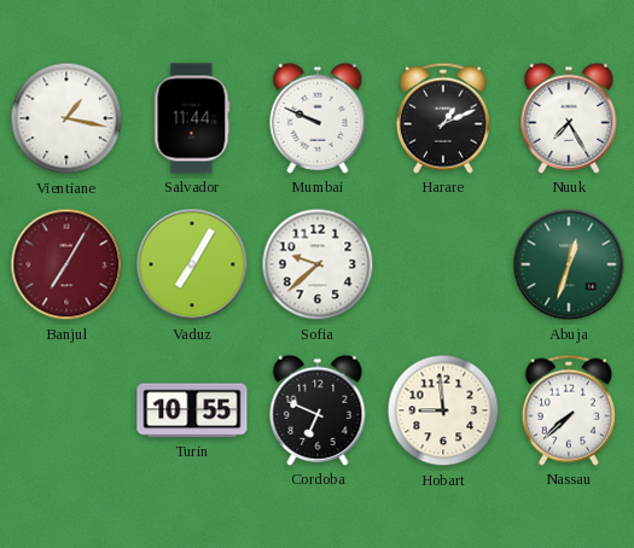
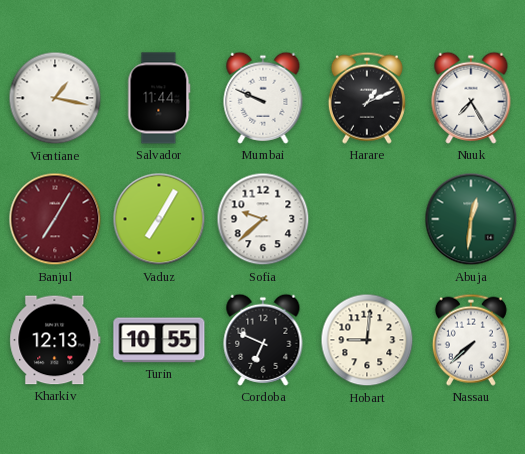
Abuja: 12:33 -> 12:31
Kharkiv: none -> 12:13
Hobart: 8:59 -> 9:01
